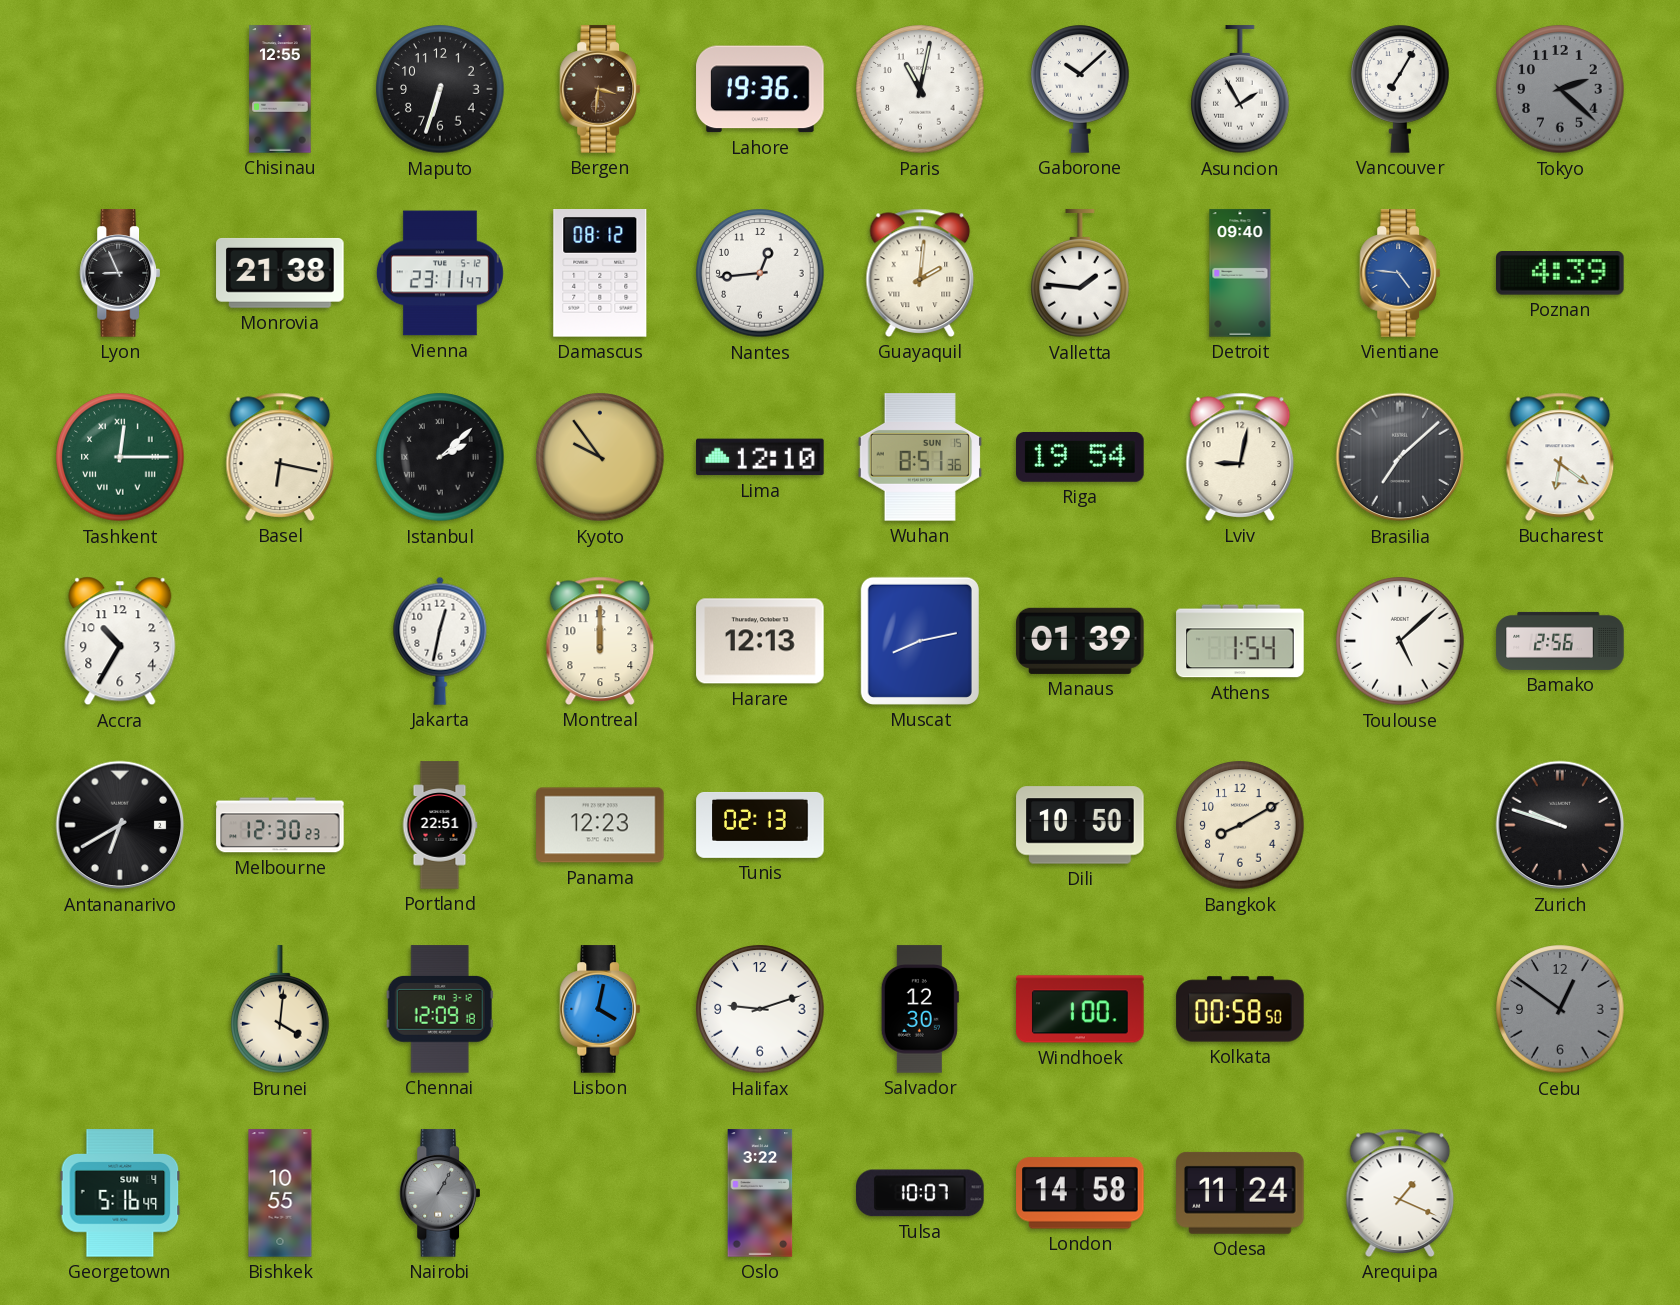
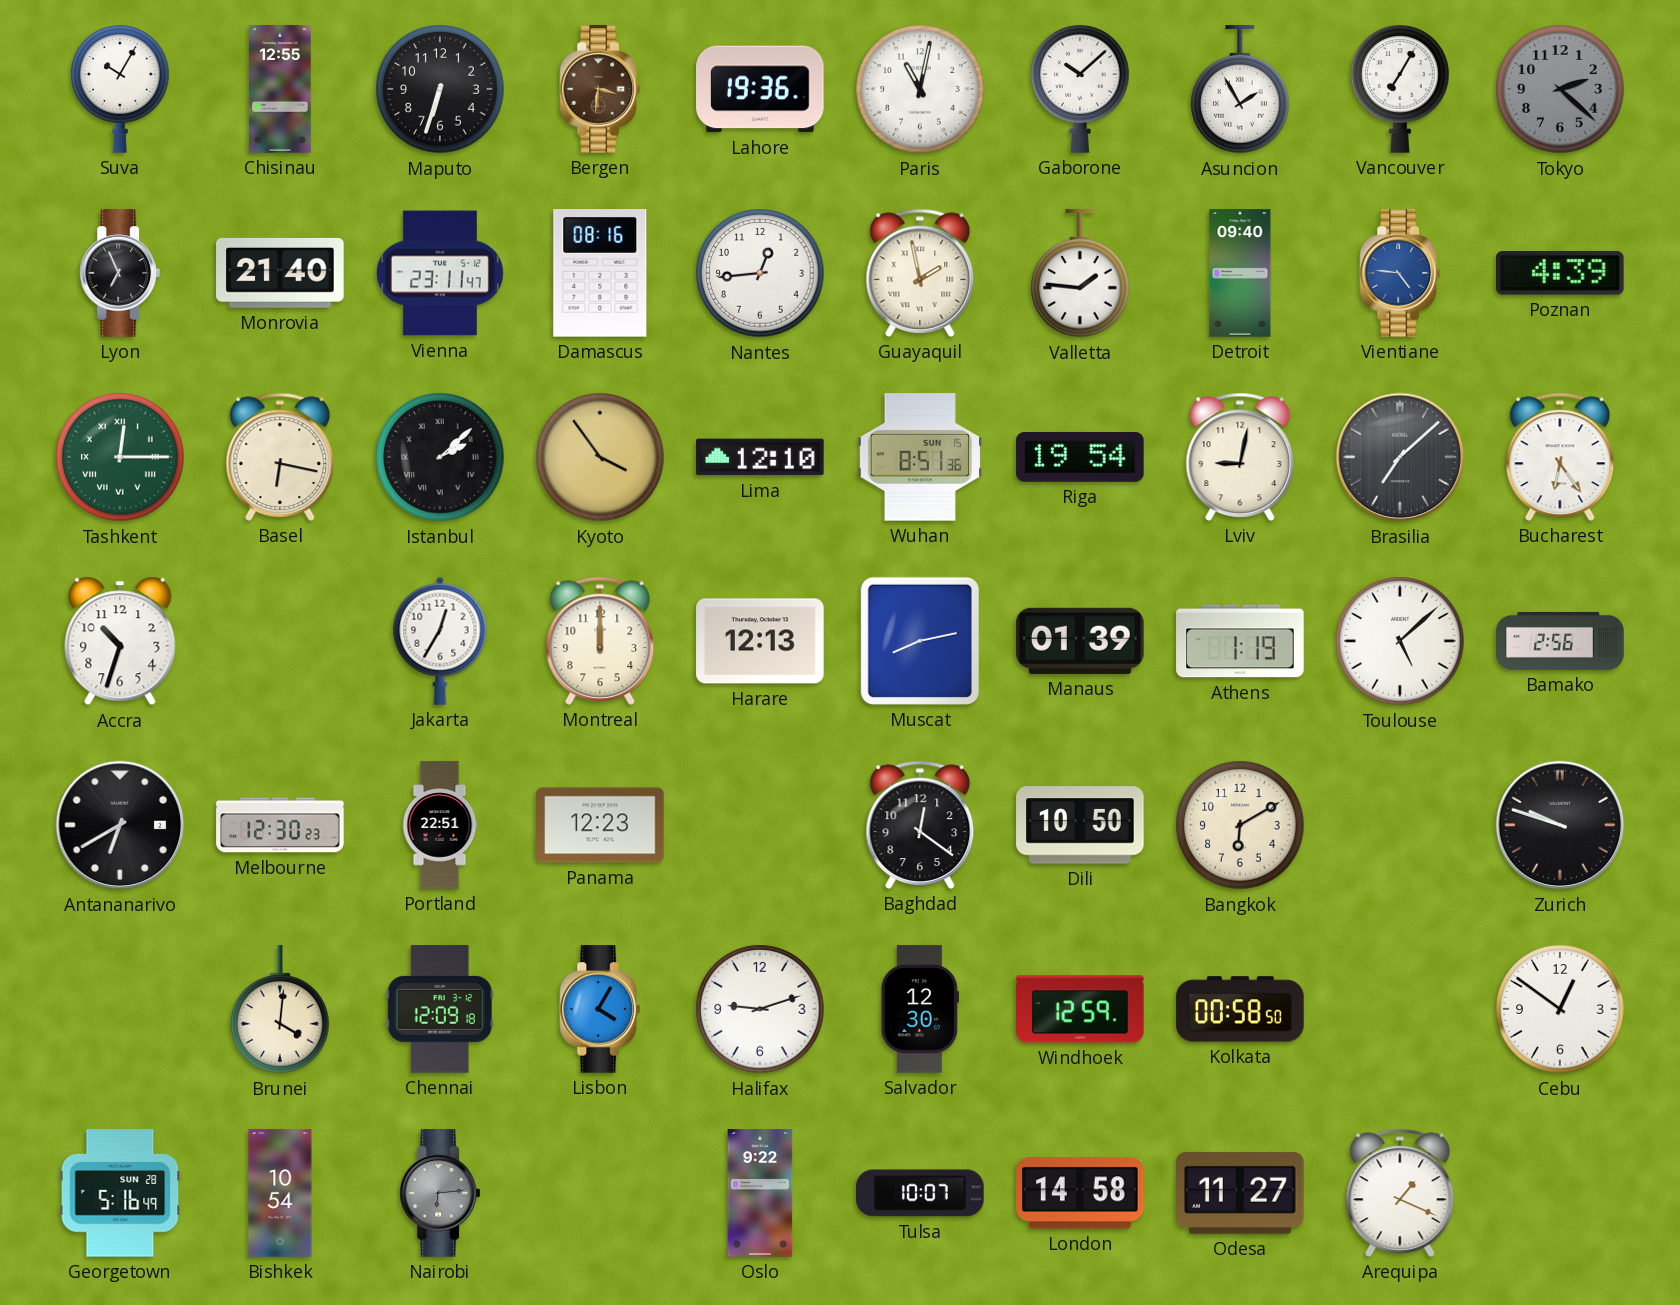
Suva: none -> 10:05
Lyon: 8:56 -> 6:56
Monrovia: 21:38 -> 21:40
Damascus: 08:12 -> 08:16
Guayaquil: 2:01 -> 1:58
Kyoto: 9:54 -> 3:54
Bucharest: 6:21 -> 6:24
Accra: 10:35 -> 10:33
Jakarta: 12:32 -> 12:35
Athens: 1:54 -> 1:19
Tunis: 02:13 -> none
Baghdad: none -> 12:21
Bangkok: 8:10 -> 6:10
Lisbon: 4:02 -> 4:05
Windhoek: 1:00 -> 12:59
Cebu dial: grey -> white
Georgetown date: SUN 4 -> SUN 28
Bishkek: 10:55 -> 10:54
Nairobi: 1:05 -> 6:14
Oslo: 3:22 -> 9:22
Odesa: 11:24 -> 11:27
